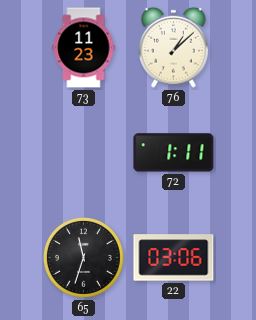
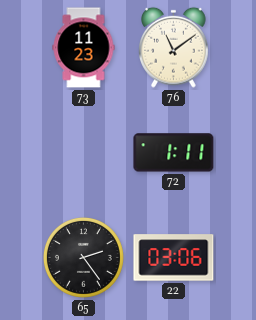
76: 1:08 -> 11:09
65: 11:33 -> 2:24
